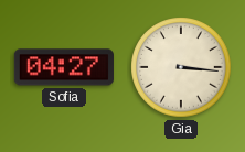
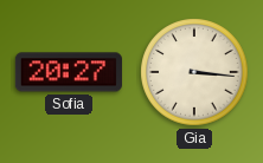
Sofia: 04:27 -> 20:27
